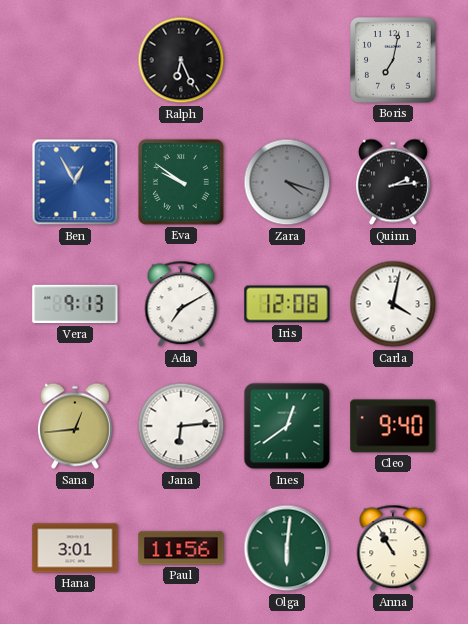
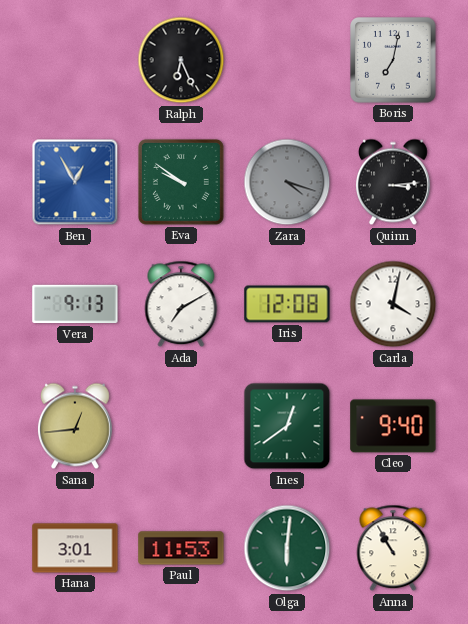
Quinn: 2:14 -> 3:14
Jana: 6:14 -> none
Paul: 11:56 -> 11:53
